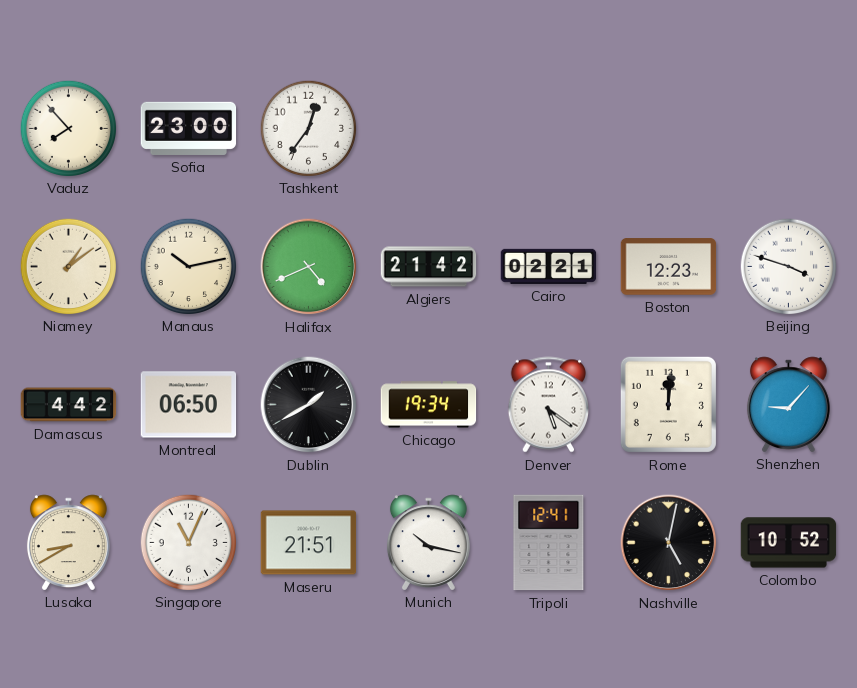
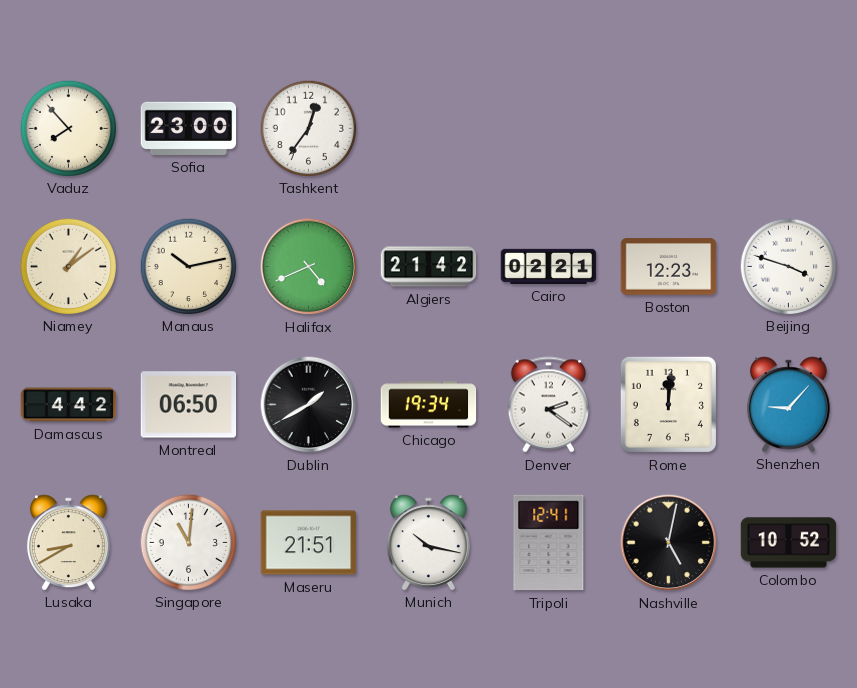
Denver: 5:21 -> 2:21
Singapore: 11:04 -> 11:01
